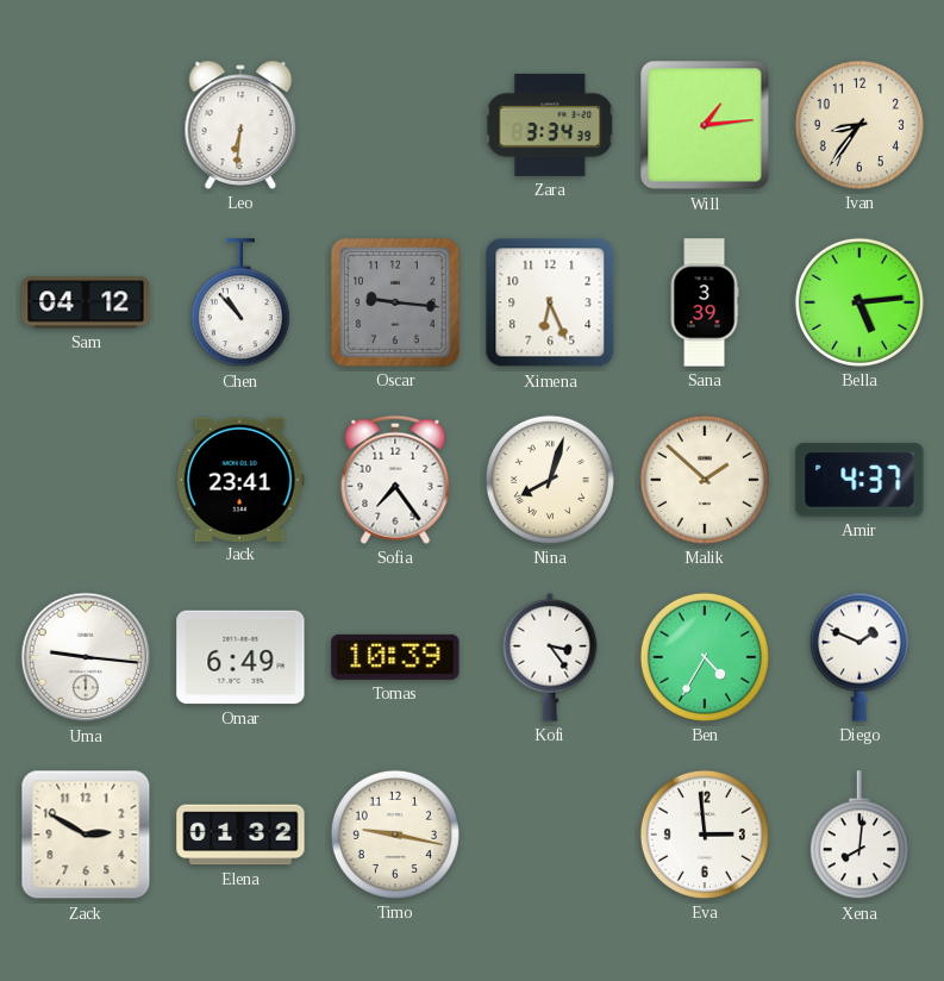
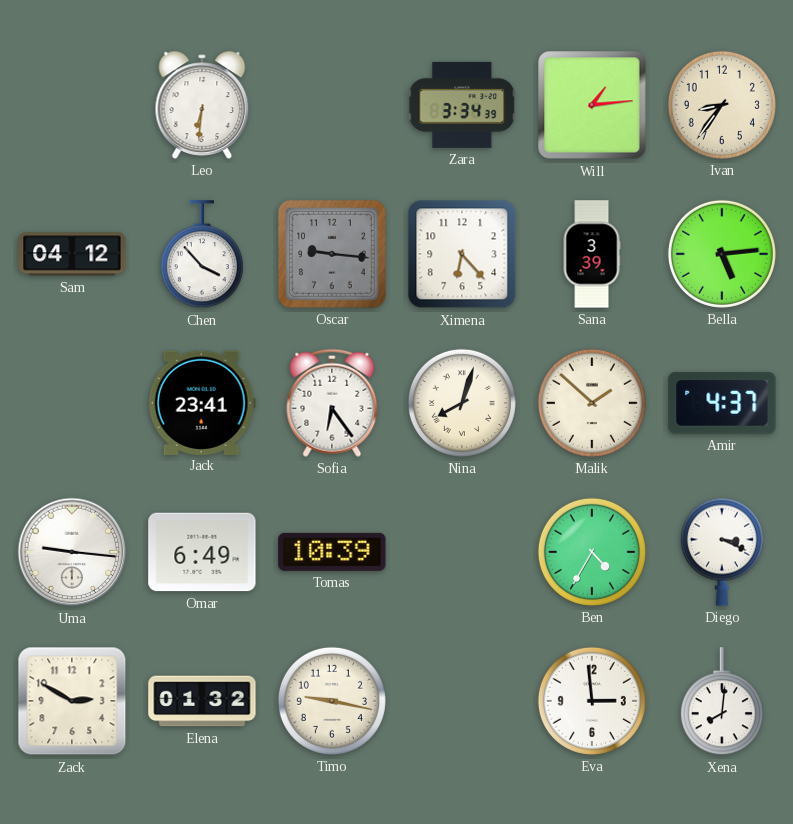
Chen: 10:53 -> 3:53
Ximena: 6:26 -> 6:23
Sofia: 7:24 -> 6:24
Kofi: 3:24 -> none
Diego: 1:49 -> 3:19
